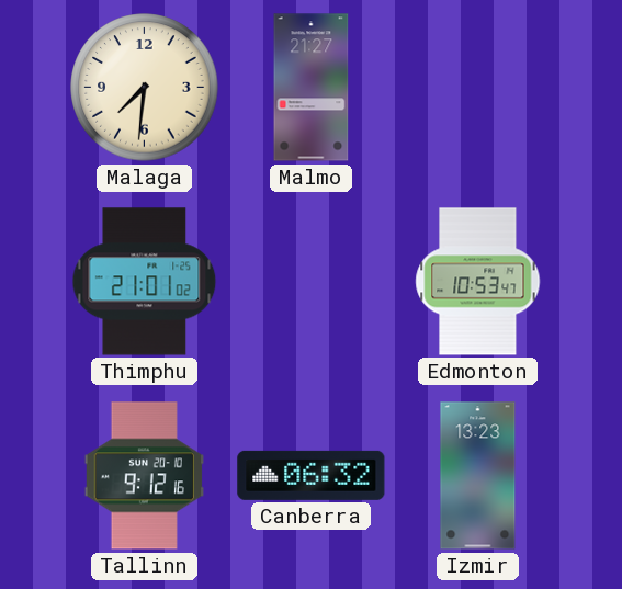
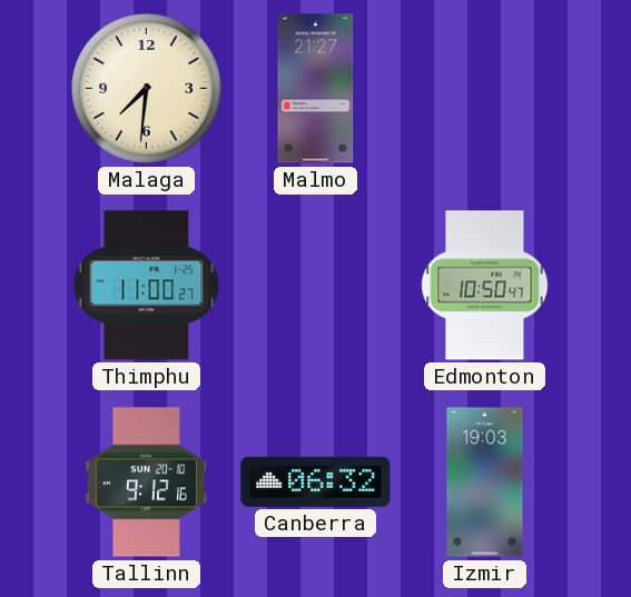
Thimphu: 21:01 -> 11:00
Edmonton: 10:53 -> 10:50
Izmir: 13:23 -> 19:03
